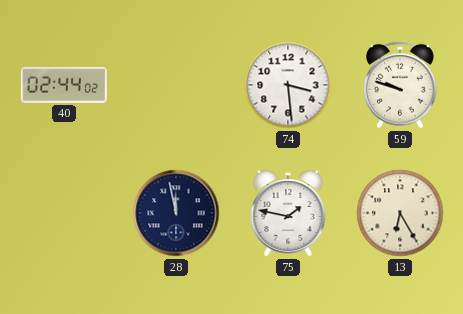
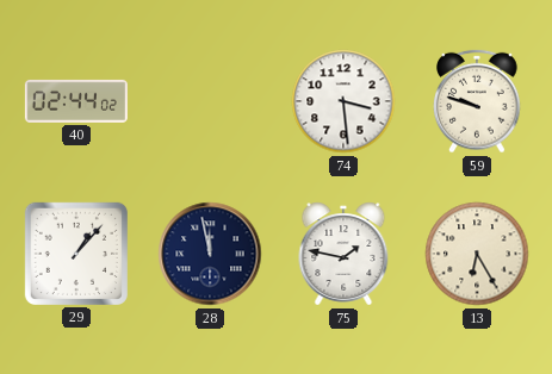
29: none -> 1:07
